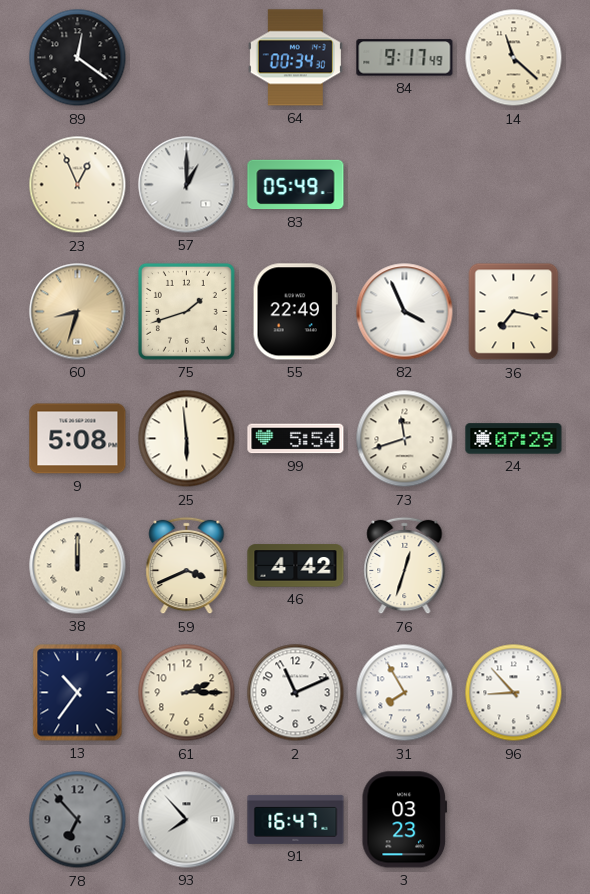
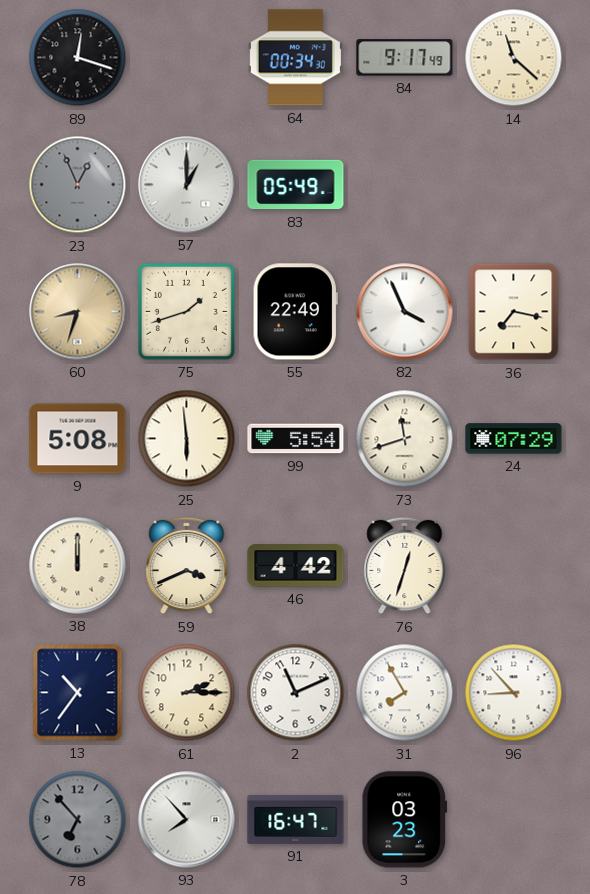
89: 12:21 -> 12:18
23 dial: cream -> grey
